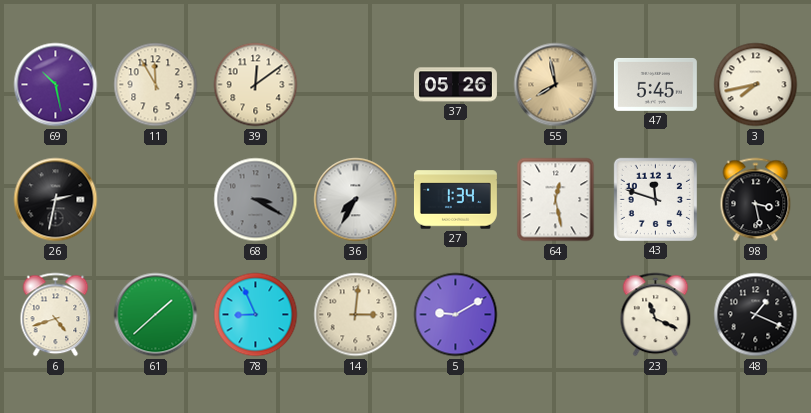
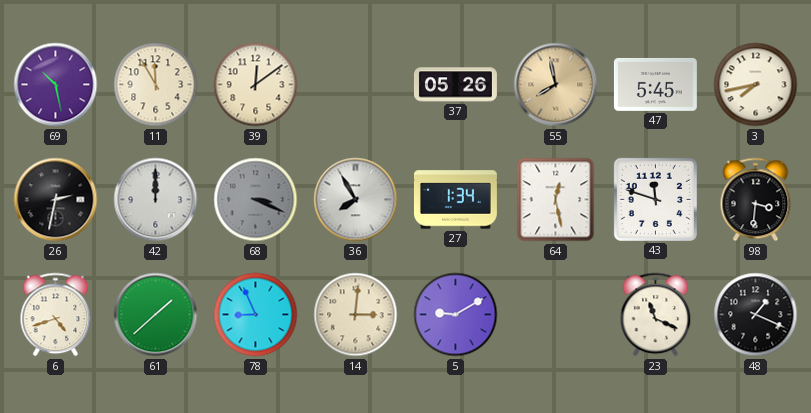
42: none -> 12:00
68: 3:20 -> 3:19
36: 7:35 -> 7:55
98: 3:28 -> 3:31
